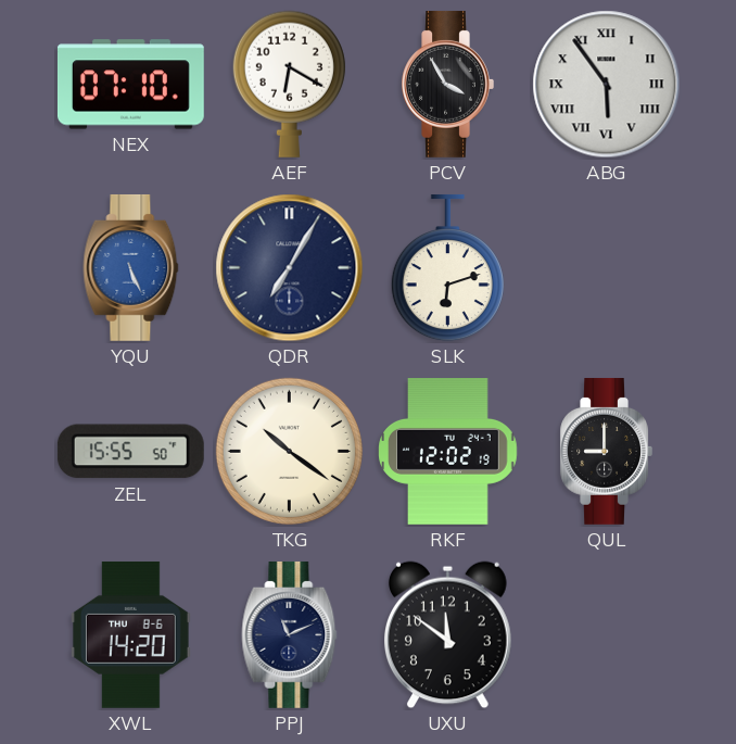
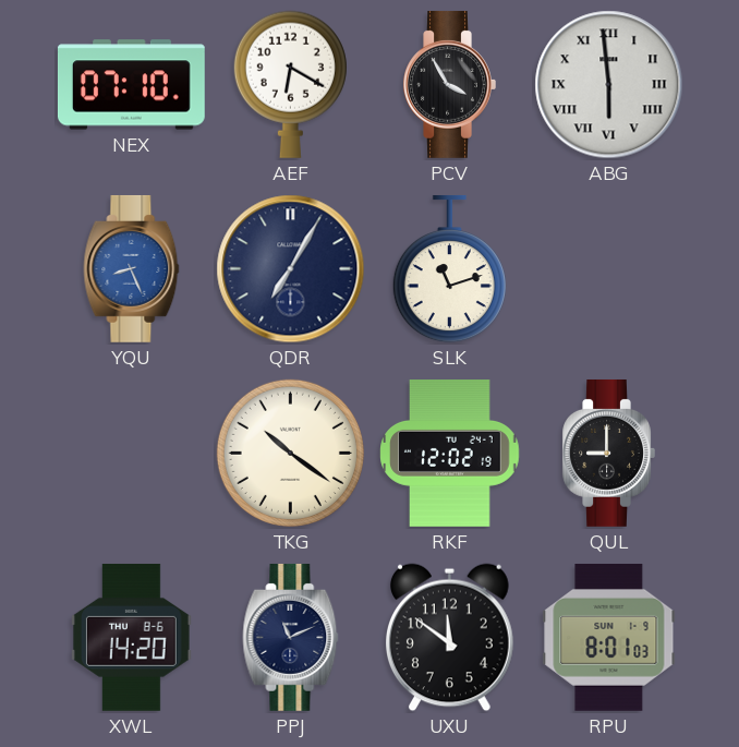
ABG: 5:54 -> 5:59
YQU: 5:26 -> 8:26
SLK: 6:12 -> 11:12
ZEL: 15:55 -> none
RPU: none -> 8:01
